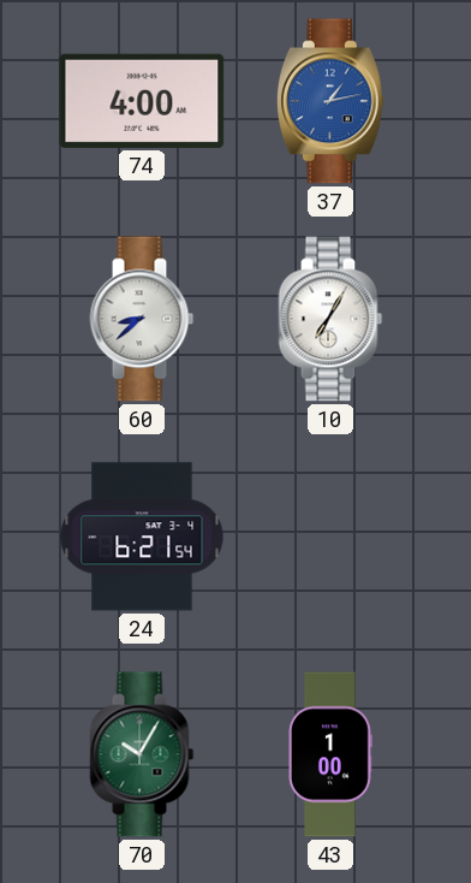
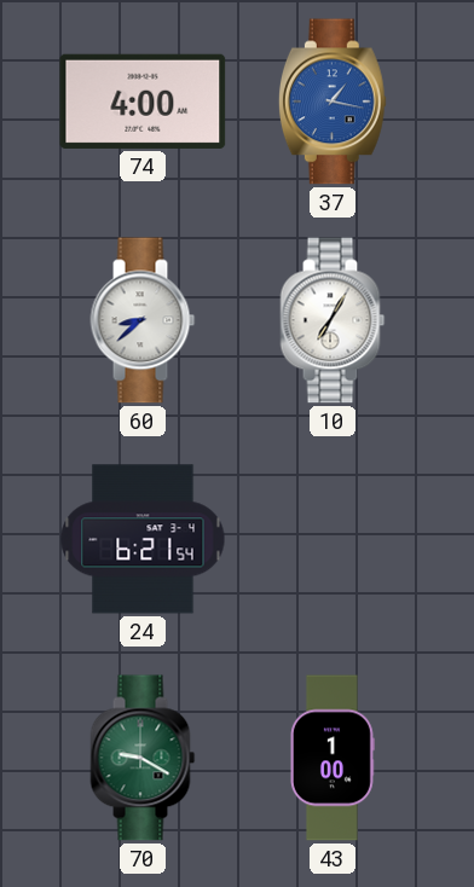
37: 1:13 -> 1:17
70: 10:05 -> 9:20
